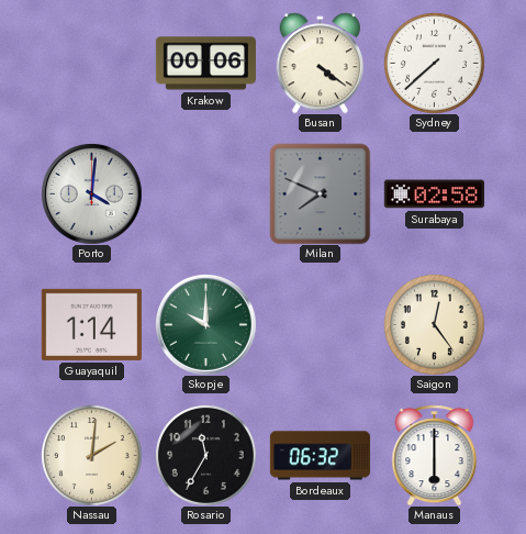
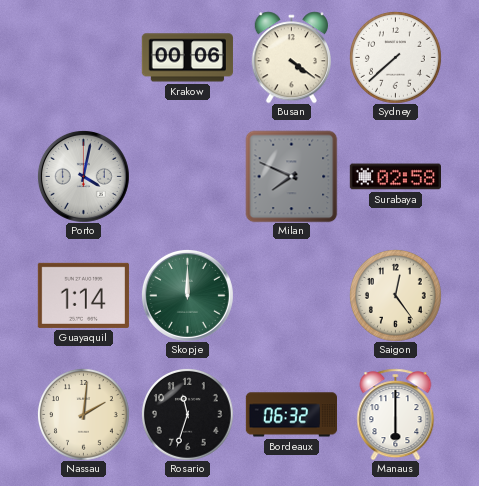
Porto: 4:01 -> 4:02
Skopje: 10:00 -> 12:00
Rosario: 11:35 -> 11:33
